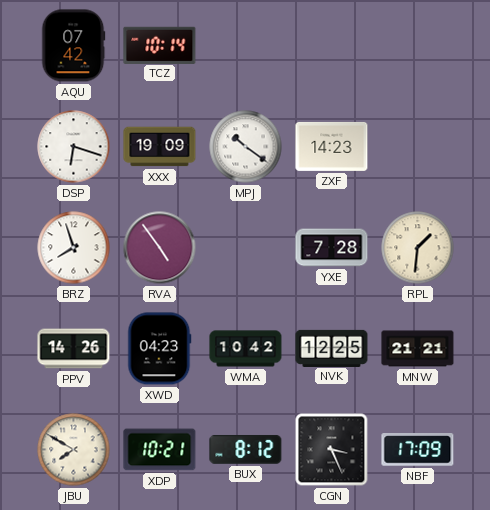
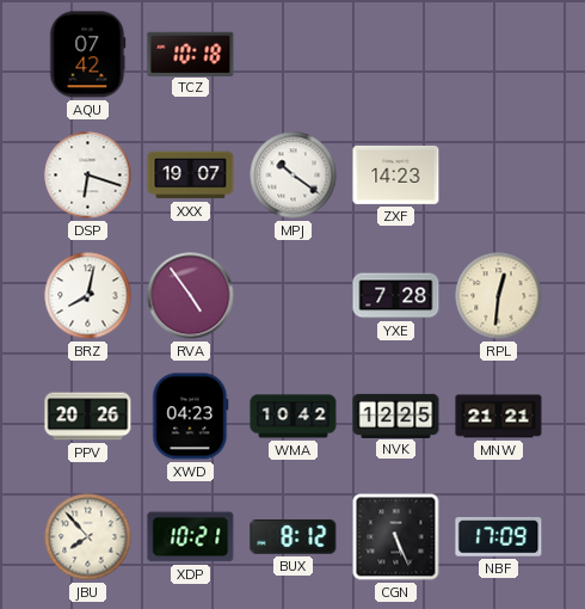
TCZ: 10:14 -> 10:18
XXX: 19:09 -> 19:07
BRZ: 7:57 -> 8:02
RPL: 1:31 -> 12:31
PPV: 14:26 -> 20:26
JBU: 7:50 -> 7:53
CGN: 3:26 -> 5:26
